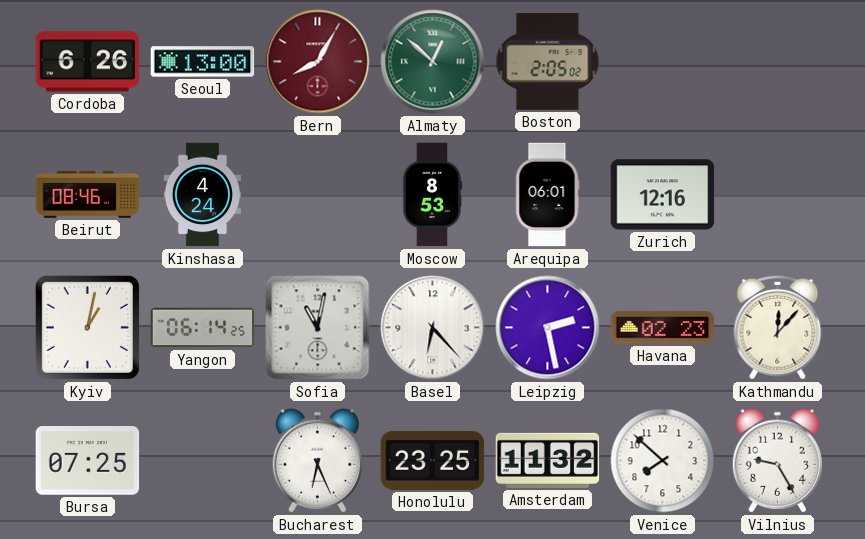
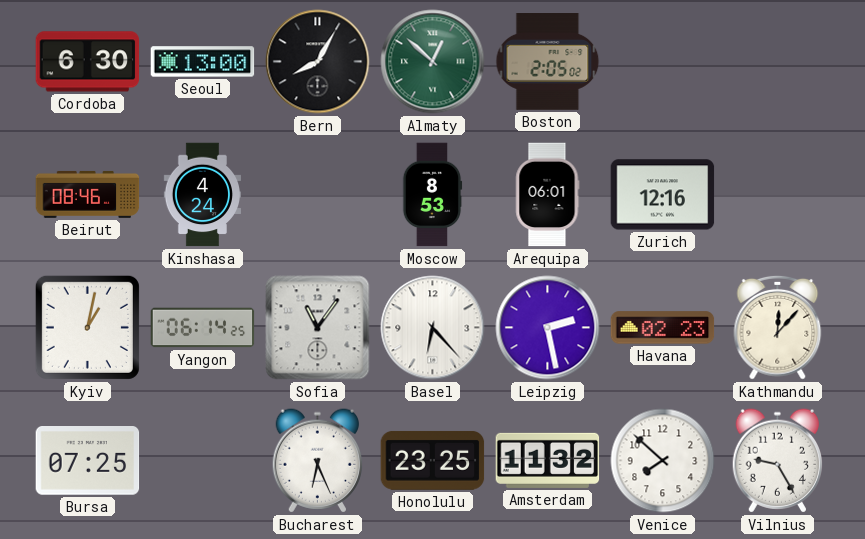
Cordoba: 6:26 -> 6:30
Bern dial: burgundy -> black
Sofia: 11:02 -> 11:06
